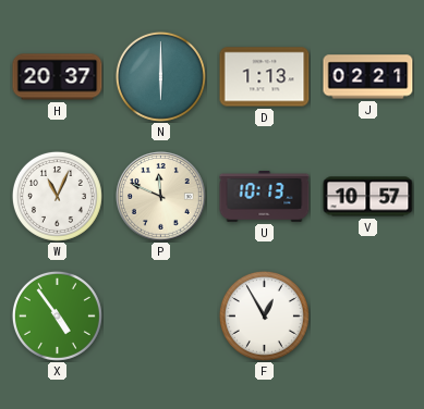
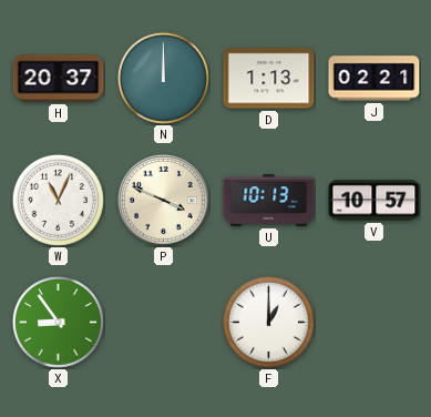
N: 6:00 -> 12:00
P: 11:49 -> 3:49
X: 4:54 -> 8:54
F: 12:55 -> 1:00
